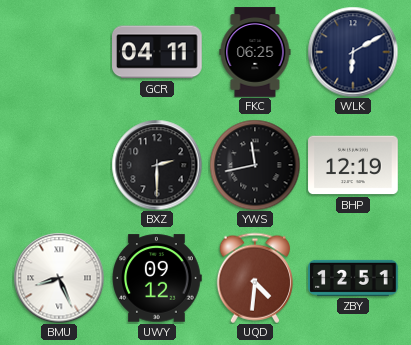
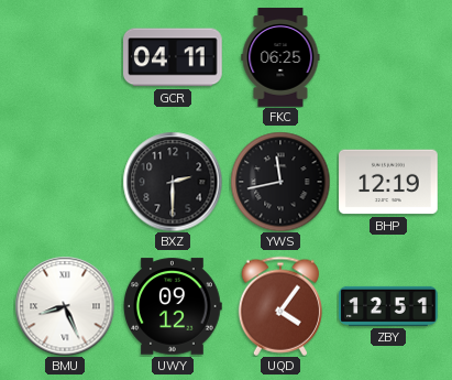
WLK: 6:10 -> none
UQD: 4:31 -> 4:06
